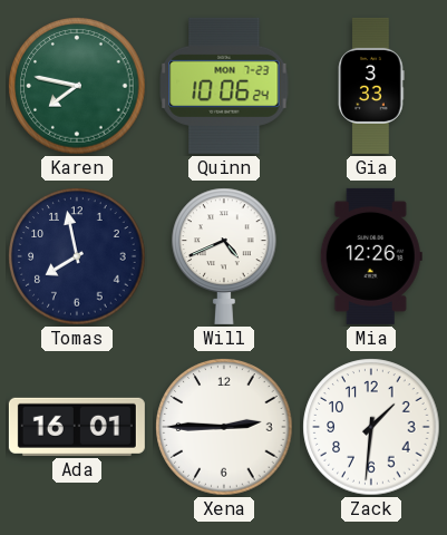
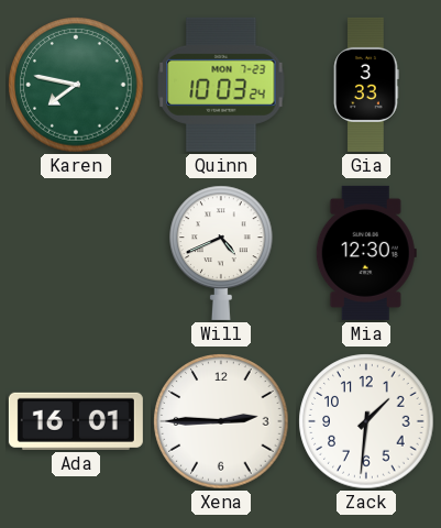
Quinn: 10:06 -> 10:03
Tomas: 7:58 -> none
Mia: 12:26 -> 12:30
